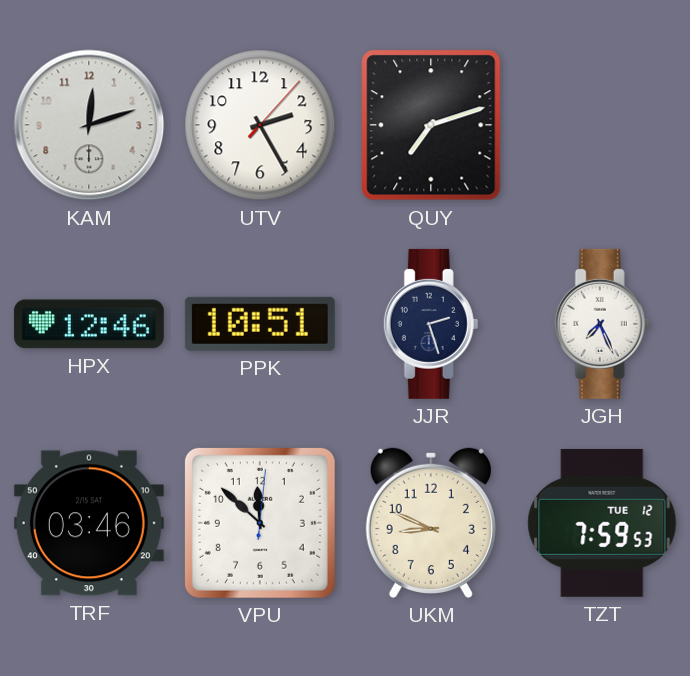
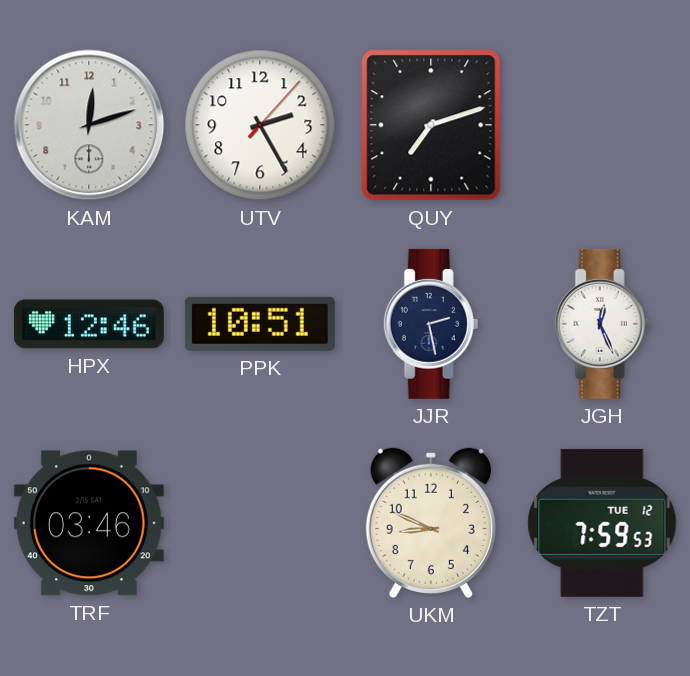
JJR: 2:27 -> 2:28
JGH: 7:26 -> 12:26
VPU: 11:52 -> none
